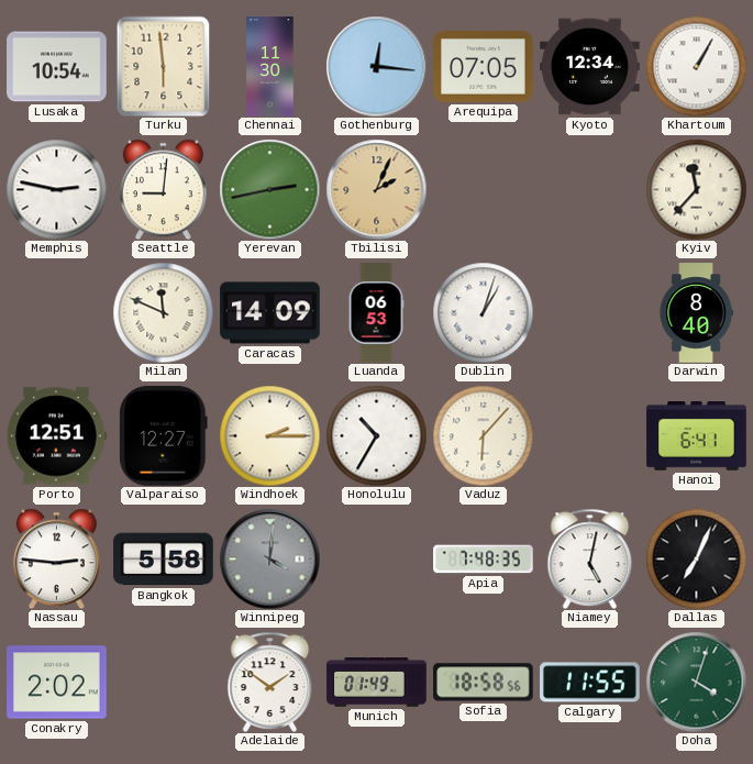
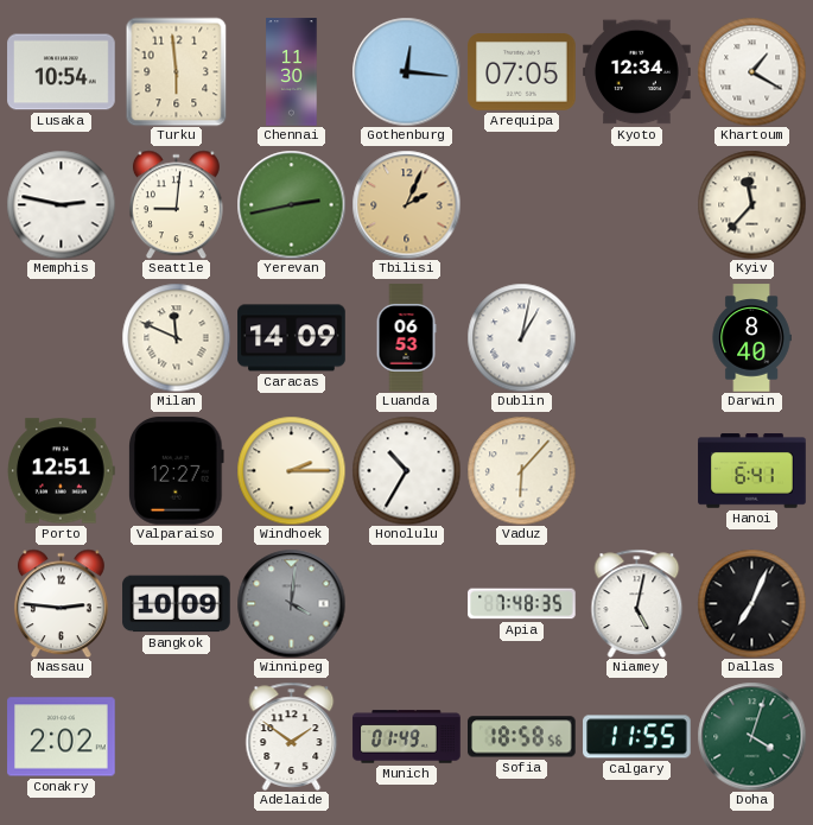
Khartoum: 1:05 -> 1:20
Dublin: 1:03 -> 1:02
Bangkok: 5:58 -> 10:09
